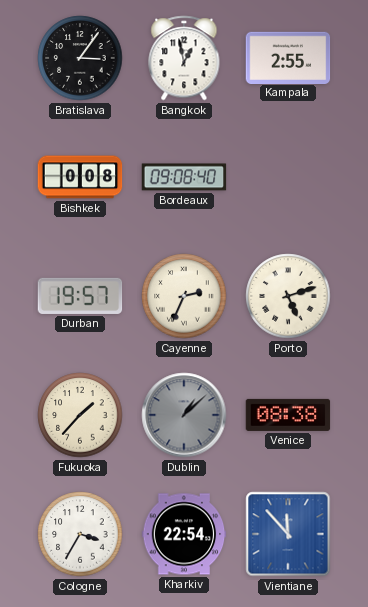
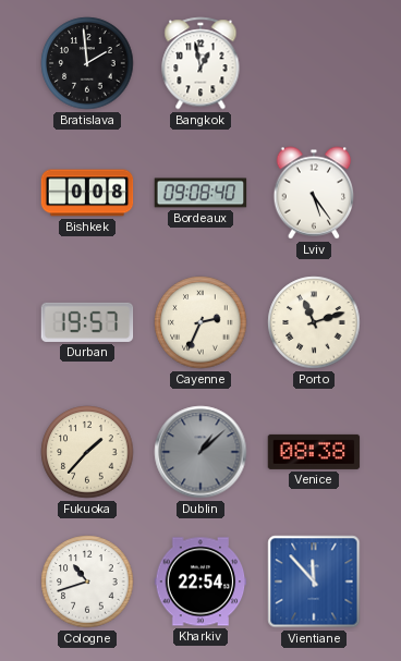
Bratislava: 3:06 -> 1:59
Kampala: 2:55 -> none
Lviv: none -> 5:24
Porto: 5:12 -> 11:12
Cologne: 3:35 -> 10:42
